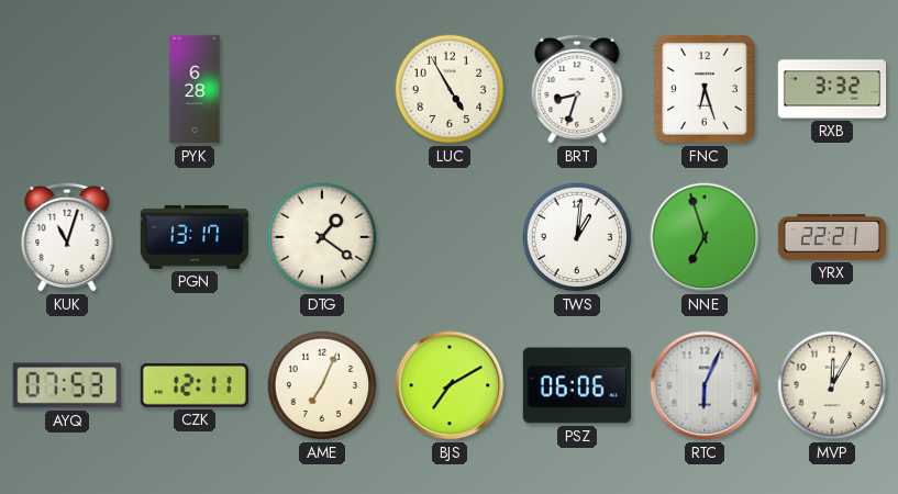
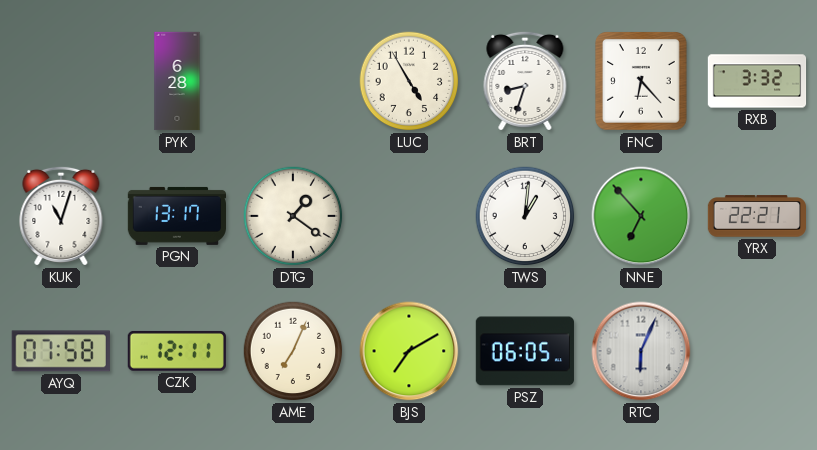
FNC: 6:27 -> 6:23
NNE: 6:57 -> 6:53
AYQ: 07:53 -> 07:58
PSZ: 06:06 -> 06:05
MVP: 12:05 -> none
